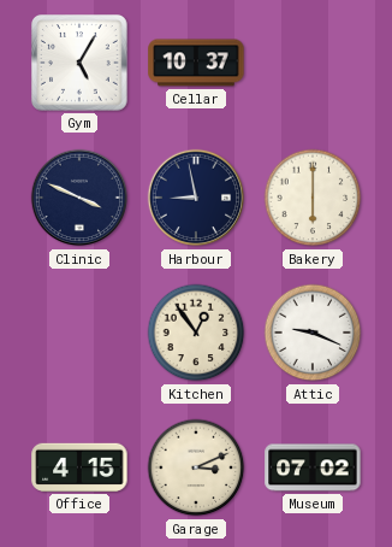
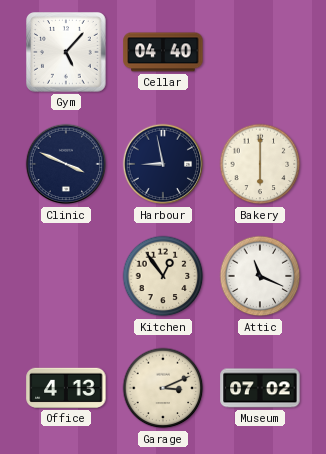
Gym: 5:05 -> 5:07
Cellar: 10:37 -> 04:40
Attic: 9:19 -> 11:19
Office: 4:15 -> 4:13
